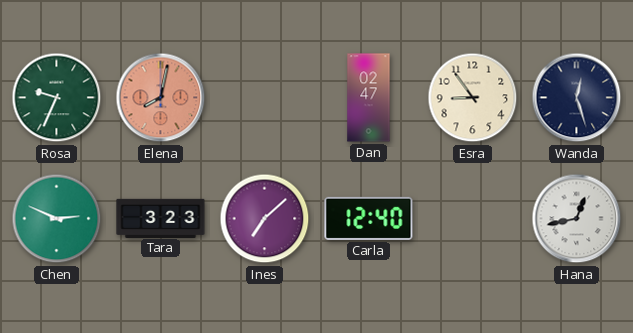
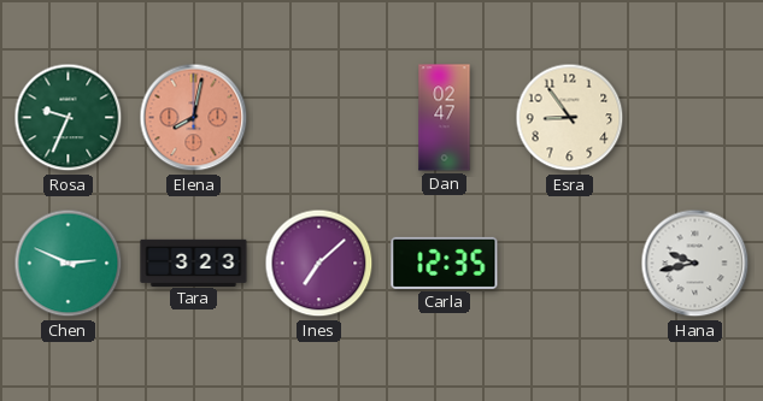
Wanda: 12:27 -> none
Carla: 12:40 -> 12:35
Hana: 12:43 -> 9:43
